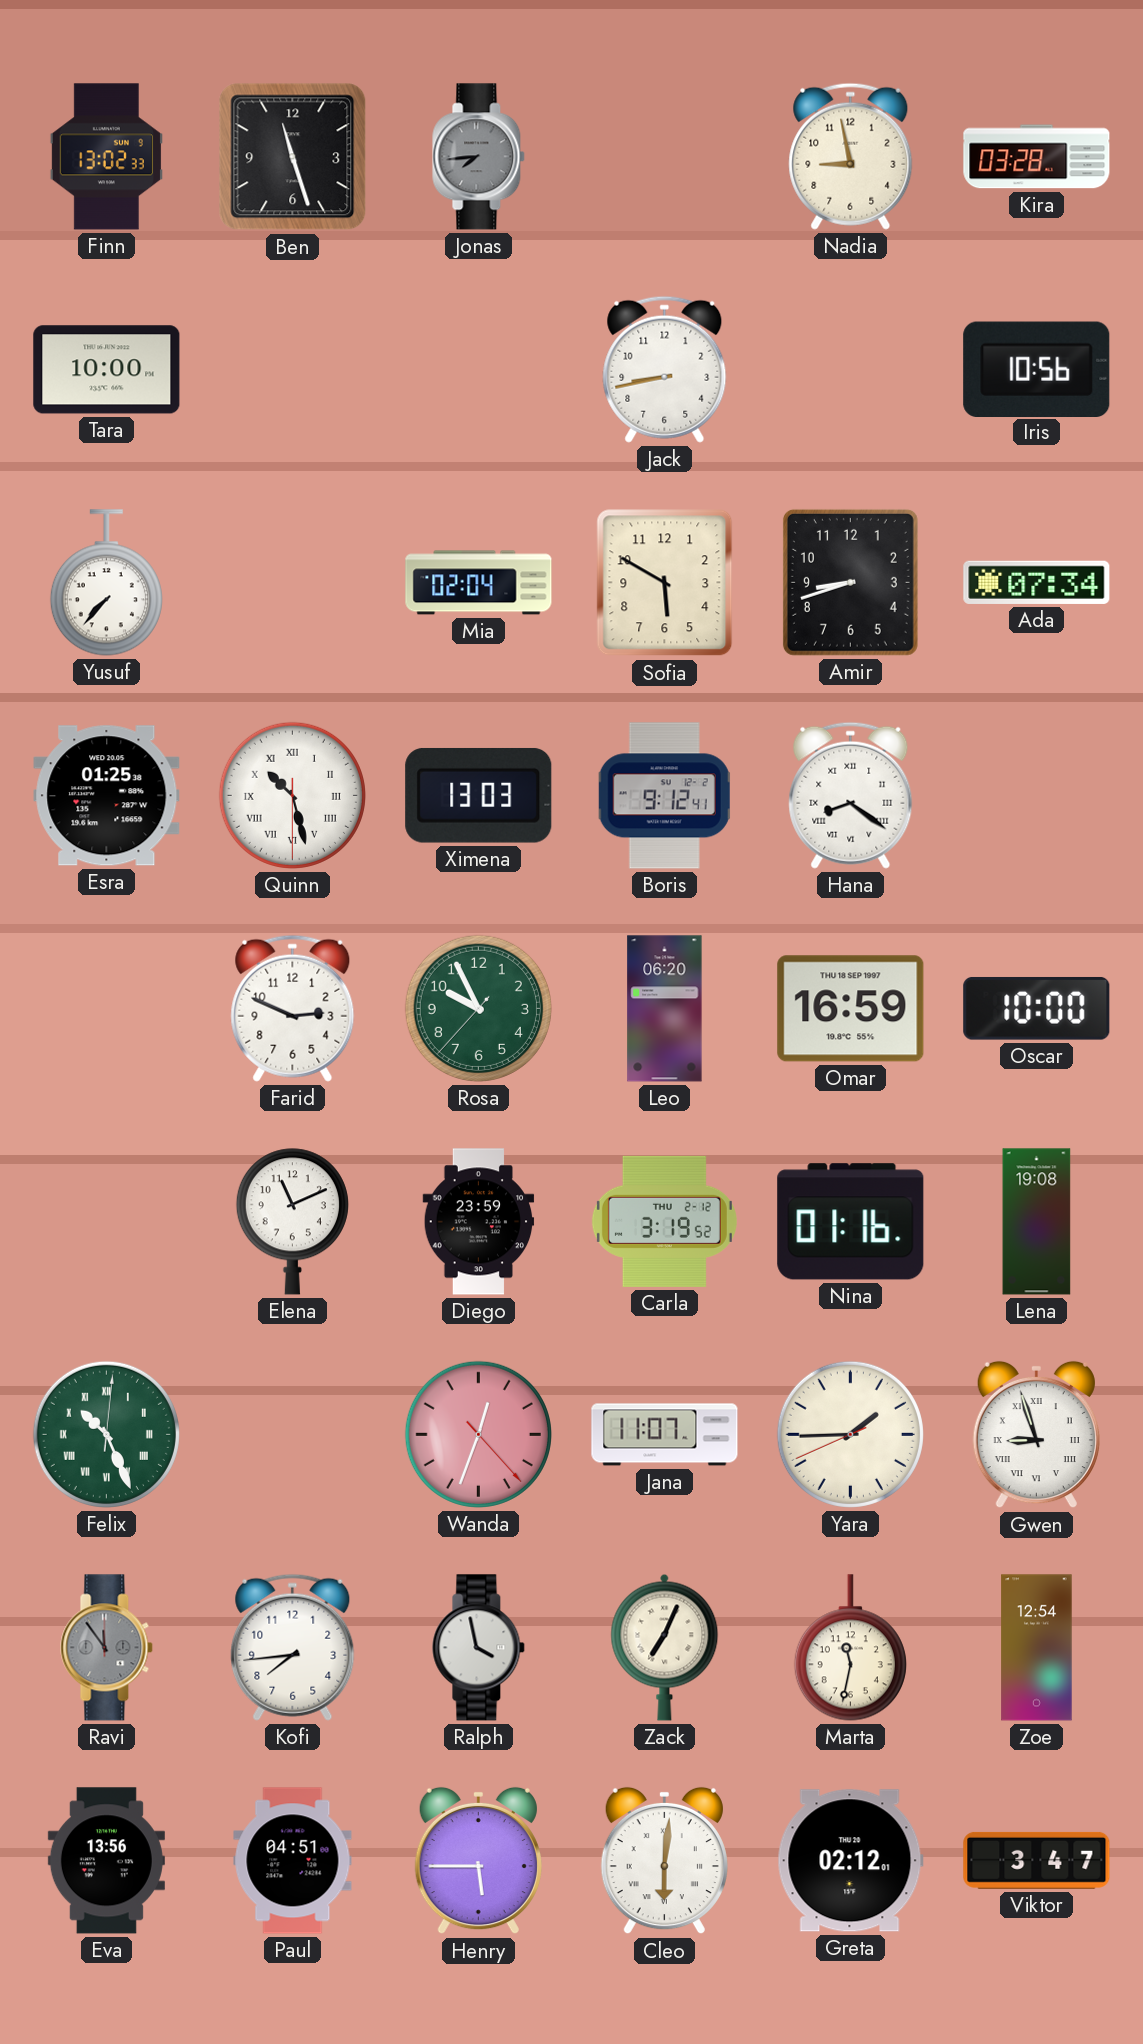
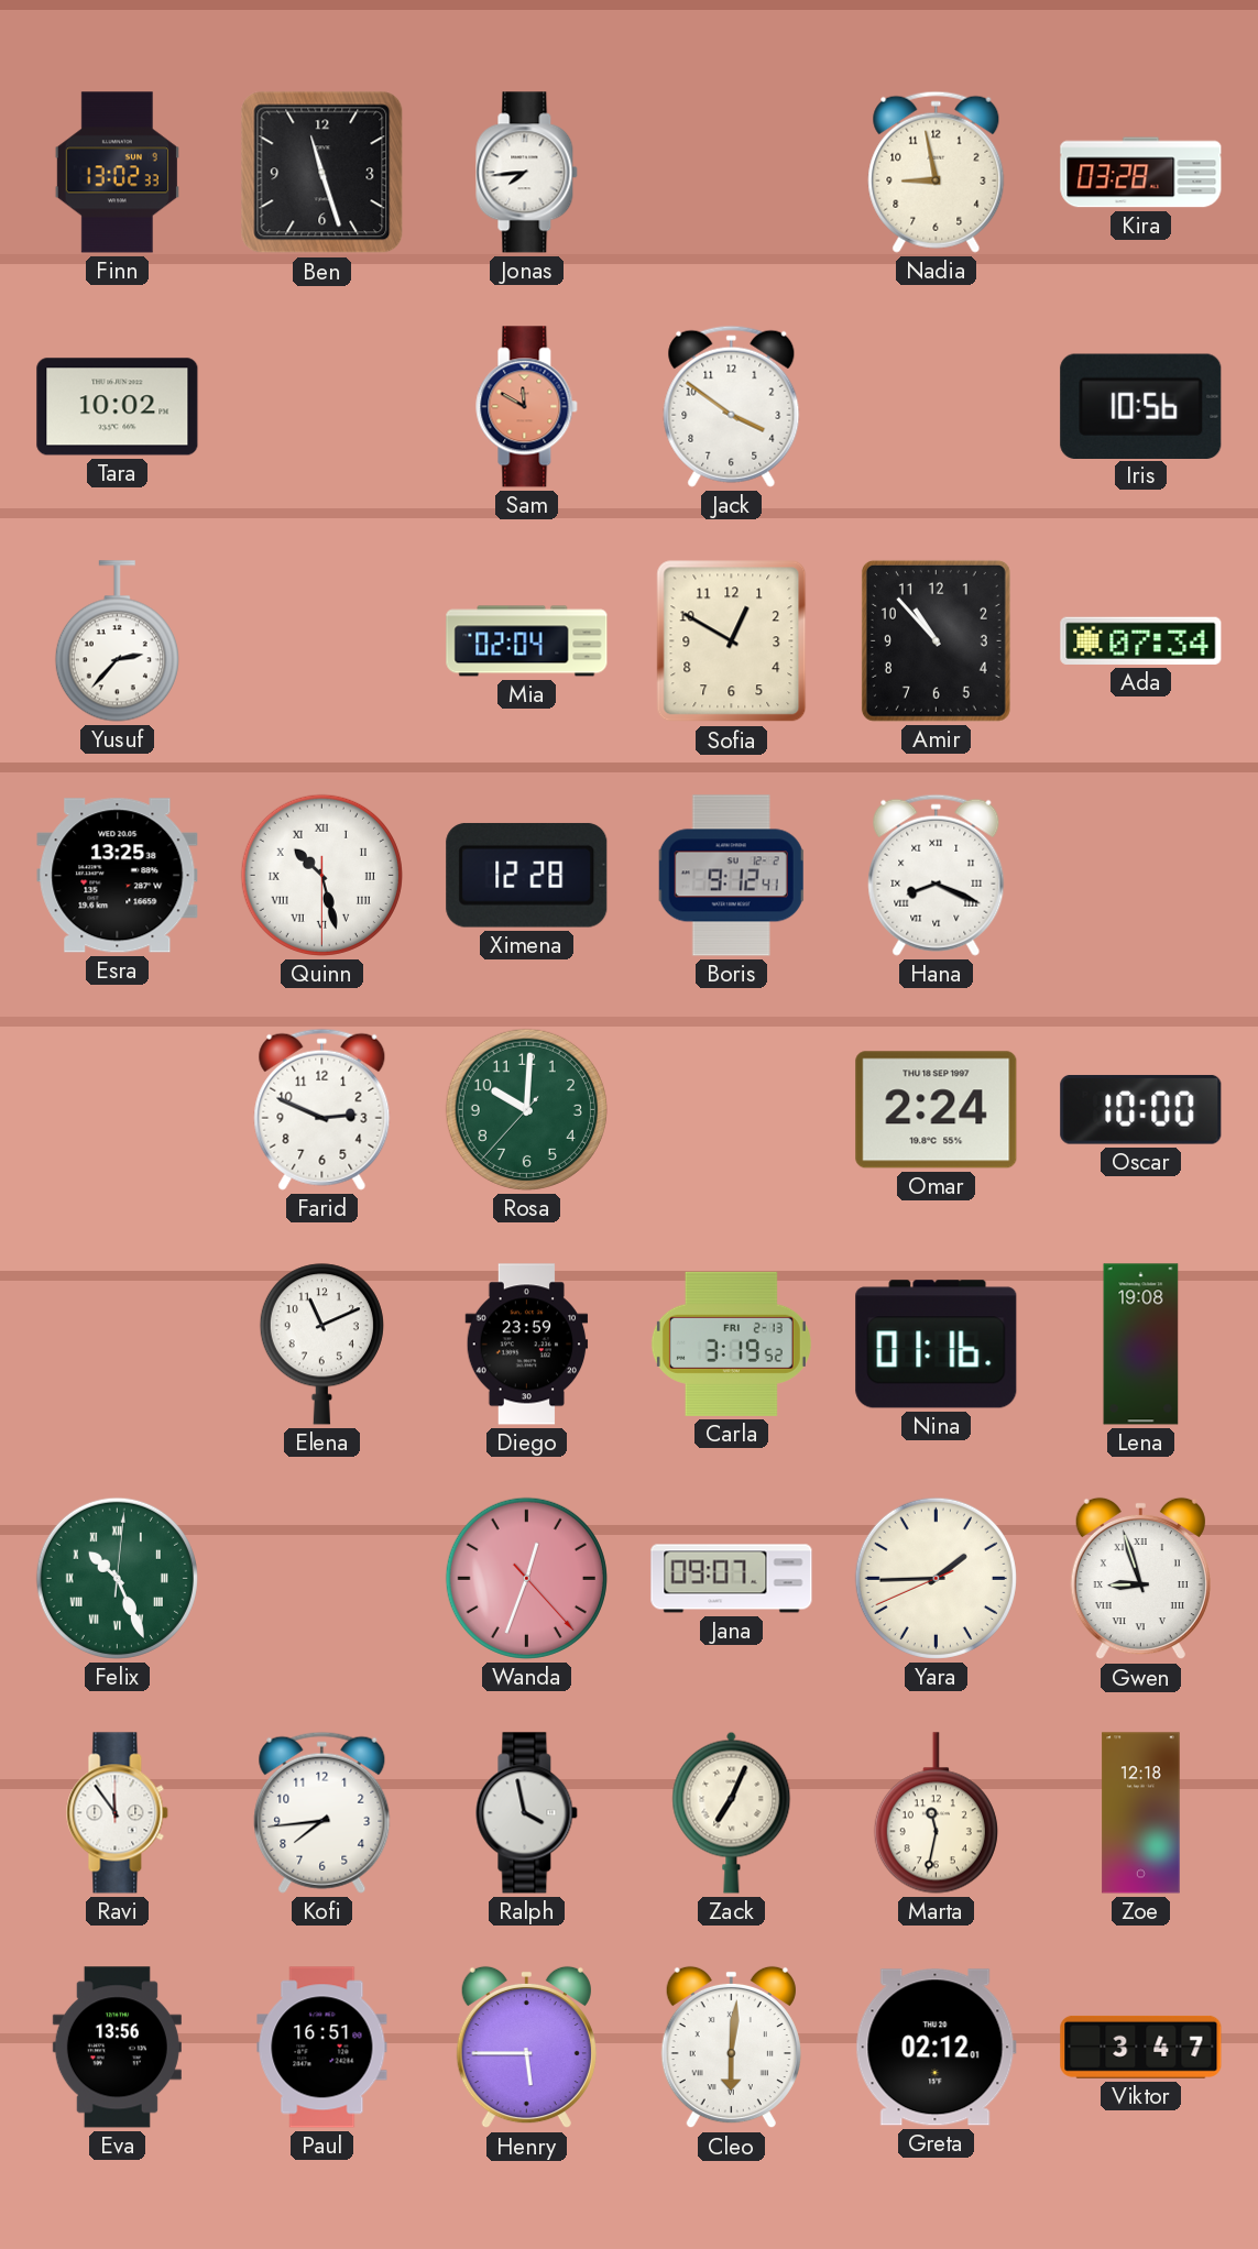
Jonas dial: grey -> white
Tara: 10:00 -> 10:02
Sam: none -> 11:50
Jack: 8:43 -> 3:51
Yusuf: 7:37 -> 2:37
Sofia: 5:50 -> 12:50
Amir: 8:42 -> 10:53
Esra: 01:25 -> 13:25
Ximena: 13:03 -> 12:28
Hana: 8:21 -> 8:19
Rosa: 9:55 -> 10:00
Leo: 06:20 -> none
Omar: 16:59 -> 2:24
Carla date: THU 2-12 -> FRI 2-13
Jana: 11:07 -> 09:07
Ravi dial: grey -> white
Zoe: 12:54 -> 12:18
Paul: 04:51 -> 16:51
